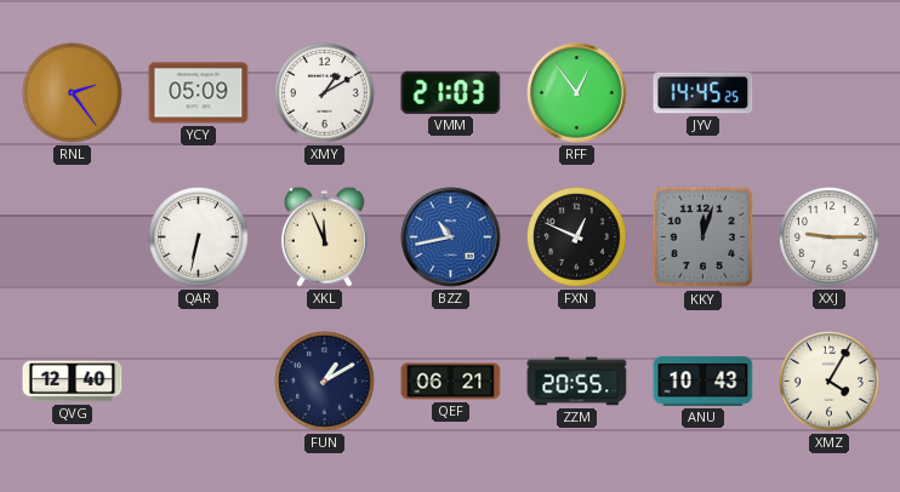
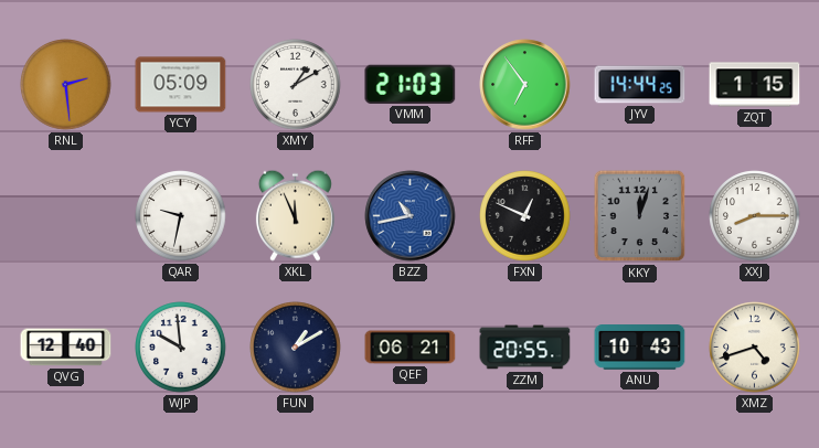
RNL: 2:24 -> 2:29
RFF: 12:54 -> 6:54
JYV: 14:45 -> 14:44
ZQT: none -> 1:15
QAR: 6:32 -> 9:32
XXJ: 9:15 -> 8:15
WJP: none -> 9:59
XMZ: 4:05 -> 4:42
